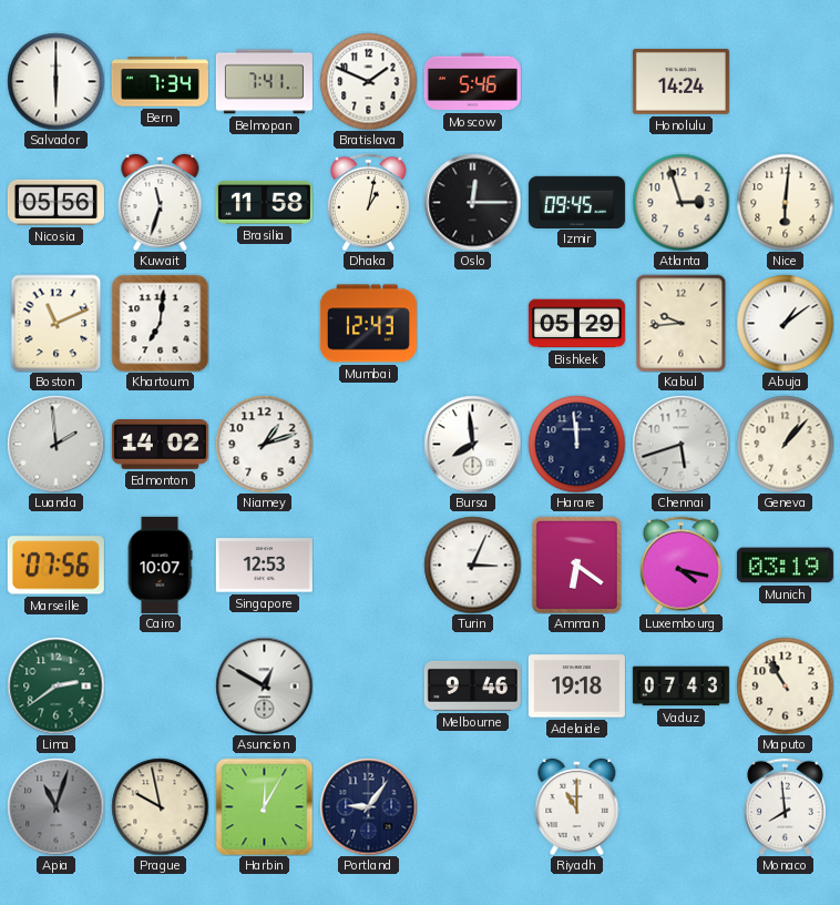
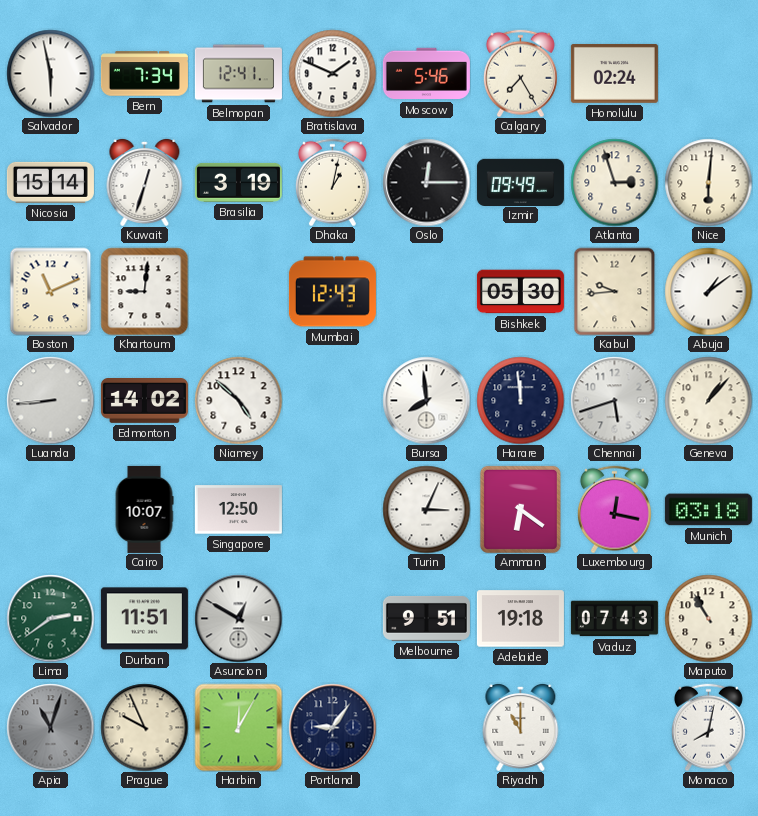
Salvador: 6:00 -> 5:58
Belmopan: 7:41 -> 12:41
Calgary: none -> 7:25
Honolulu: 14:24 -> 02:24
Nicosia: 05:56 -> 15:14
Kuwait: 11:33 -> 12:33
Brasilia: 11:58 -> 3:19
Izmir: 09:45 -> 09:49
Khartoum: 7:01 -> 9:01
Bishkek: 05:29 -> 05:30
Luanda: 1:59 -> 8:44
Niamey: 1:12 -> 4:52
Marseille: 07:56 -> none
Singapore: 12:53 -> 12:50
Luxembourg: 4:17 -> 12:17
Munich: 03:19 -> 03:18
Durban: none -> 11:51
Melbourne: 9:46 -> 9:51
Prague: 9:58 -> 9:56
Monaco: 7:59 -> 8:02
